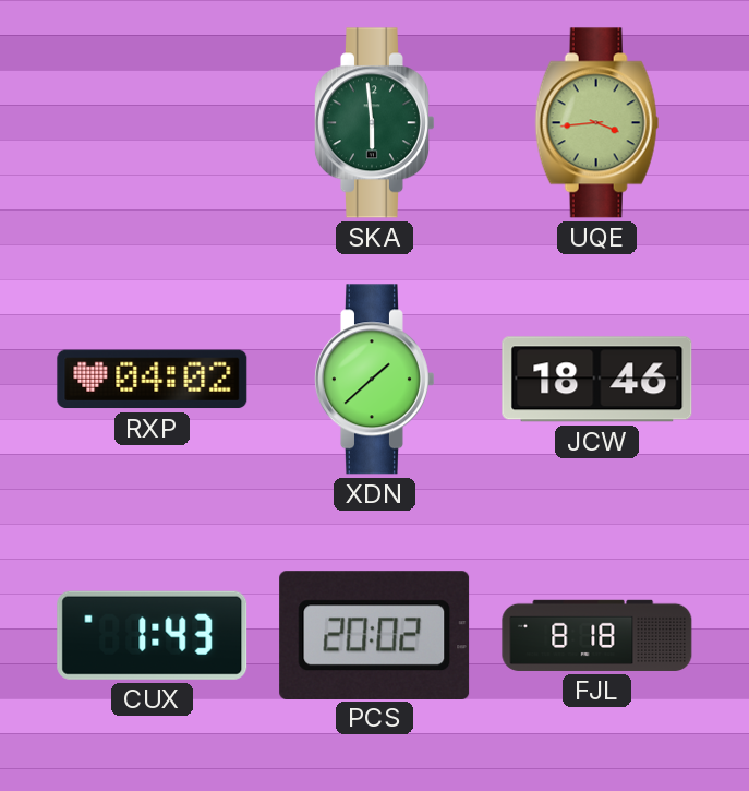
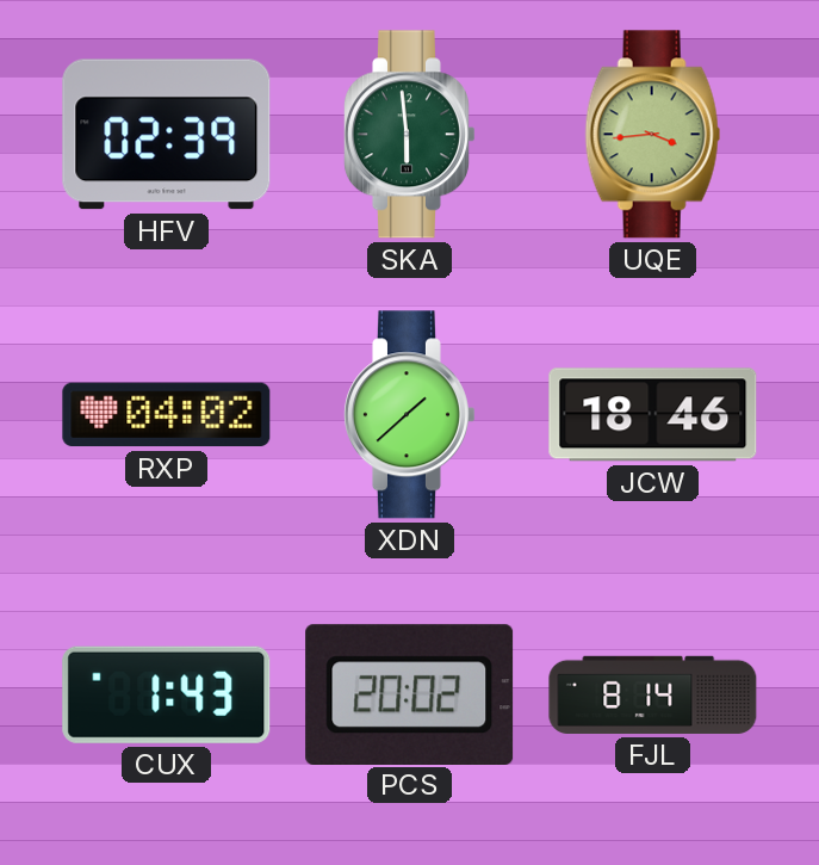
HFV: none -> 02:39
FJL: 8:18 -> 8:14
